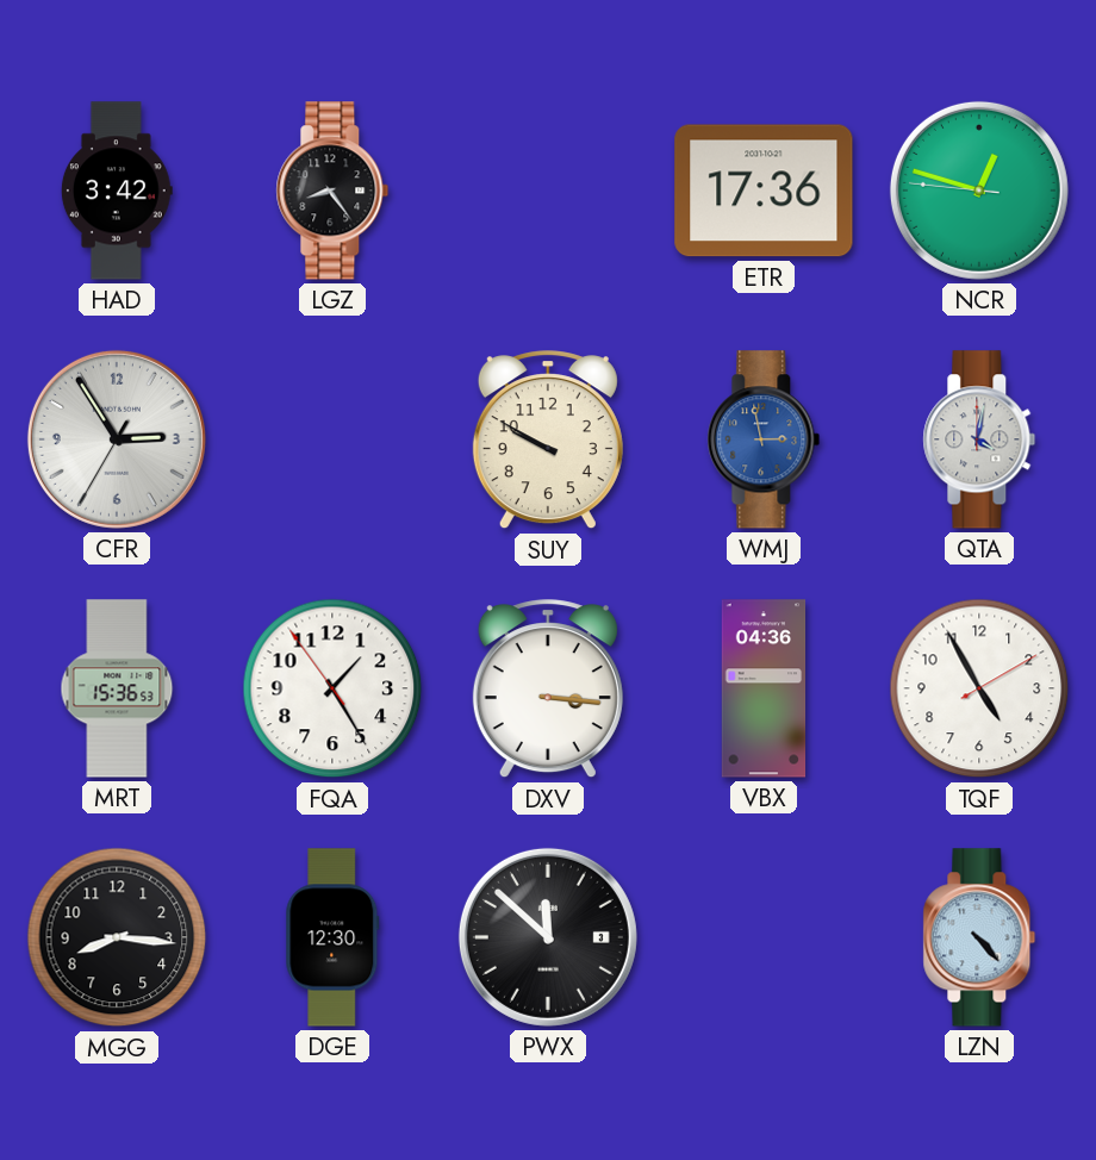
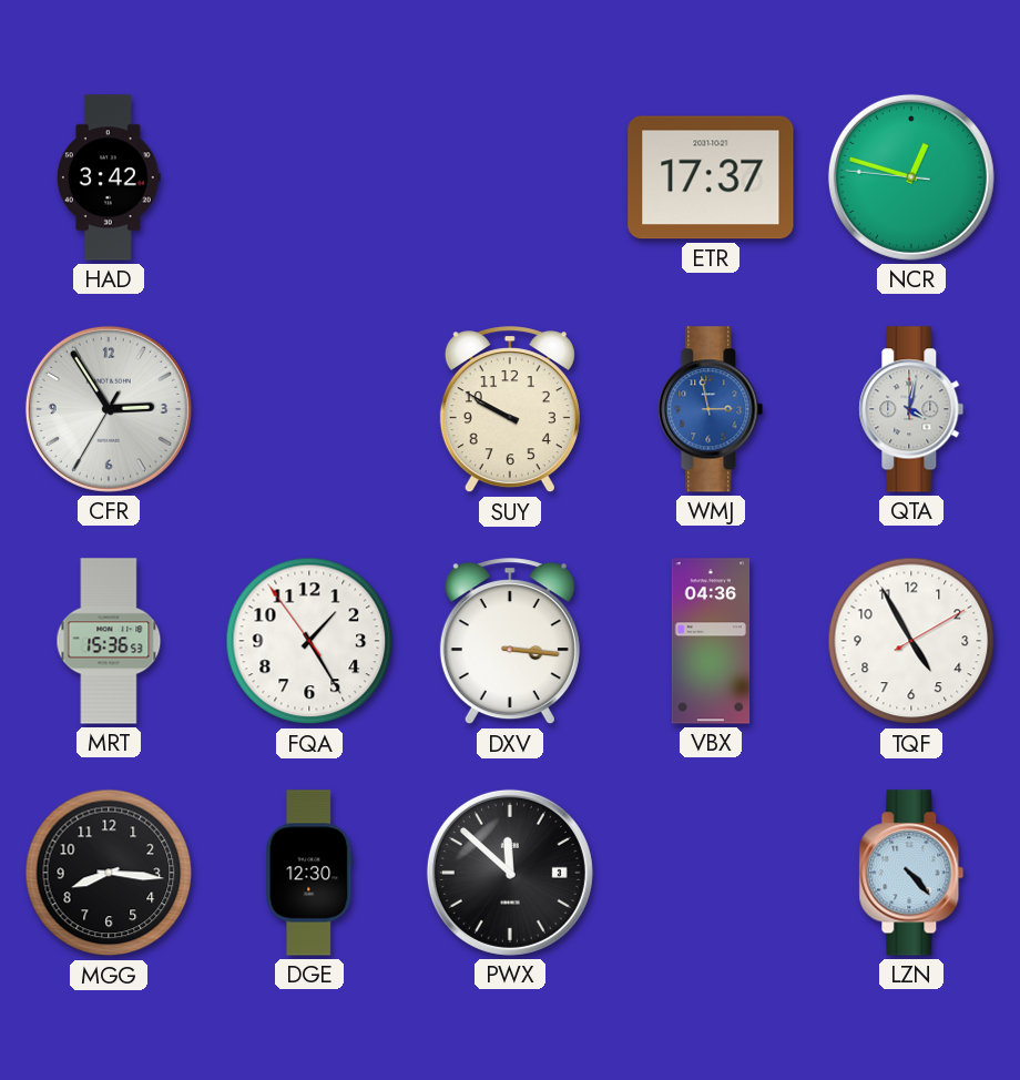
LGZ: 8:24 -> none
ETR: 17:36 -> 17:37
